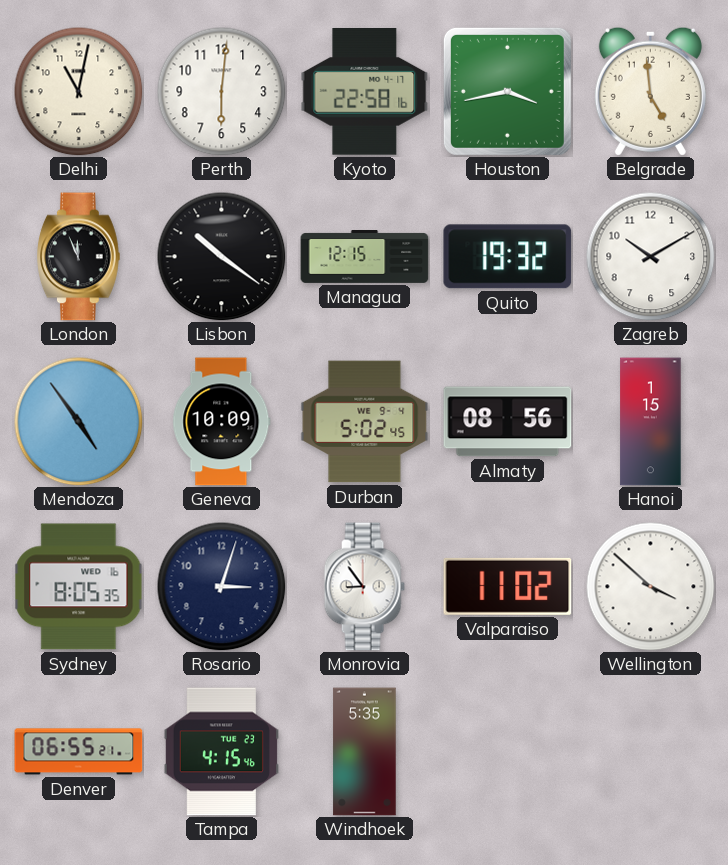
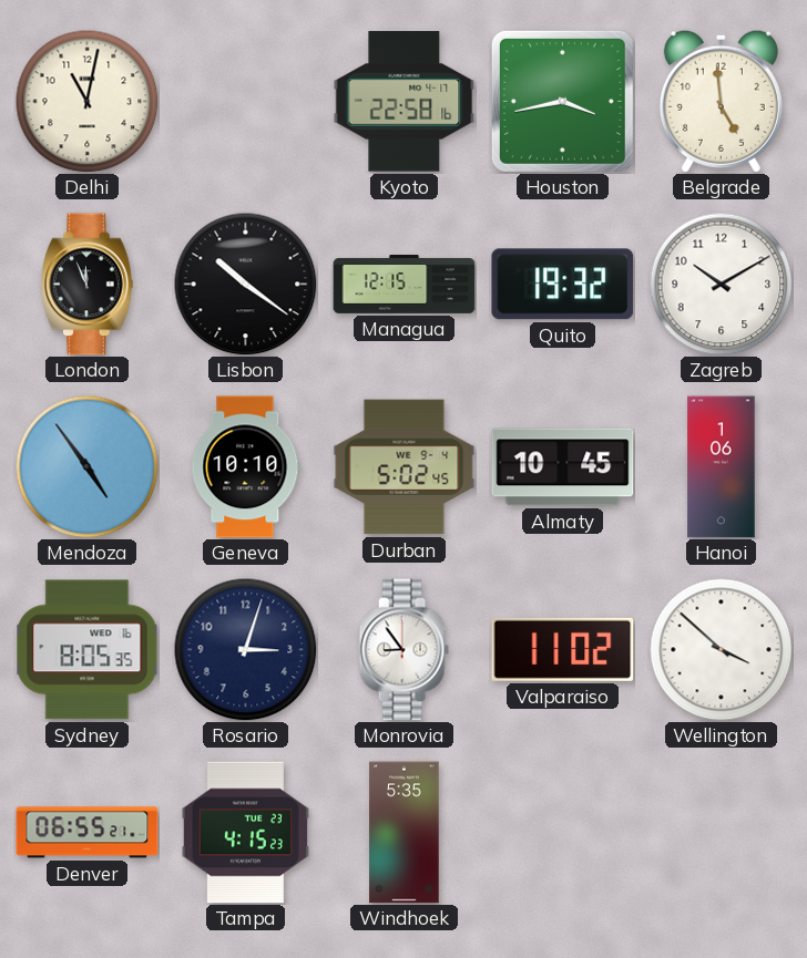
Perth: 6:01 -> none
Geneva: 10:09 -> 10:10
Almaty: 08:56 -> 10:45
Hanoi: 1:15 -> 1:06
Tampa: 4:15:46 -> 4:15:23
